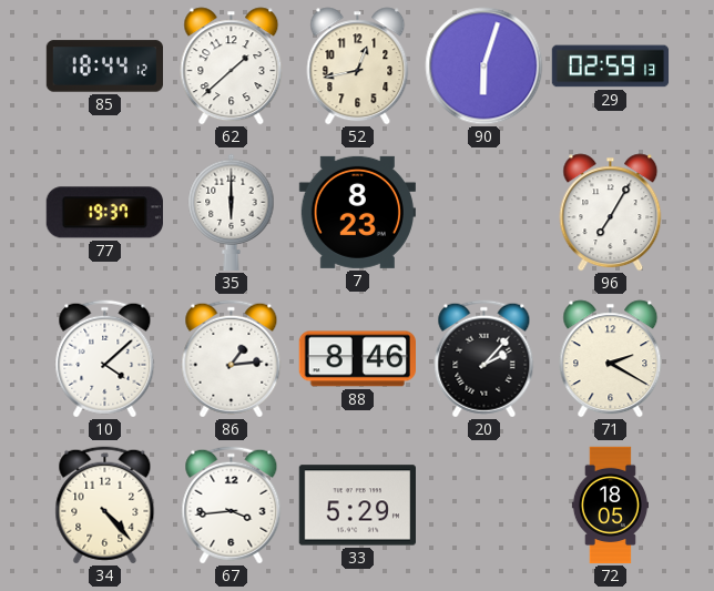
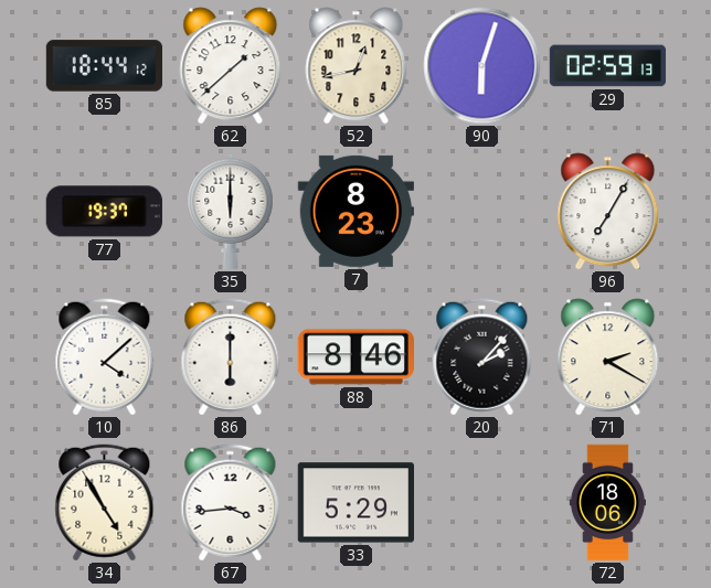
86: 1:14 -> 6:00
34: 4:23 -> 4:55
72: 18:05 -> 18:06
